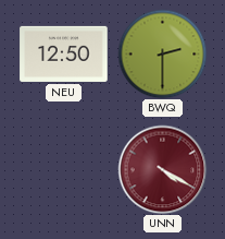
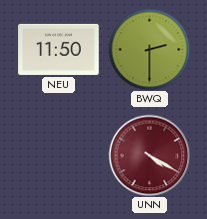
NEU: 12:50 -> 11:50
